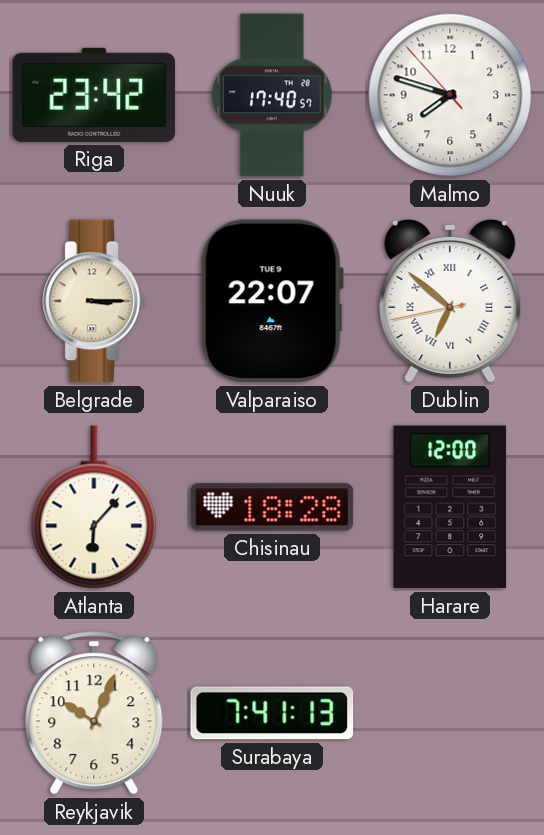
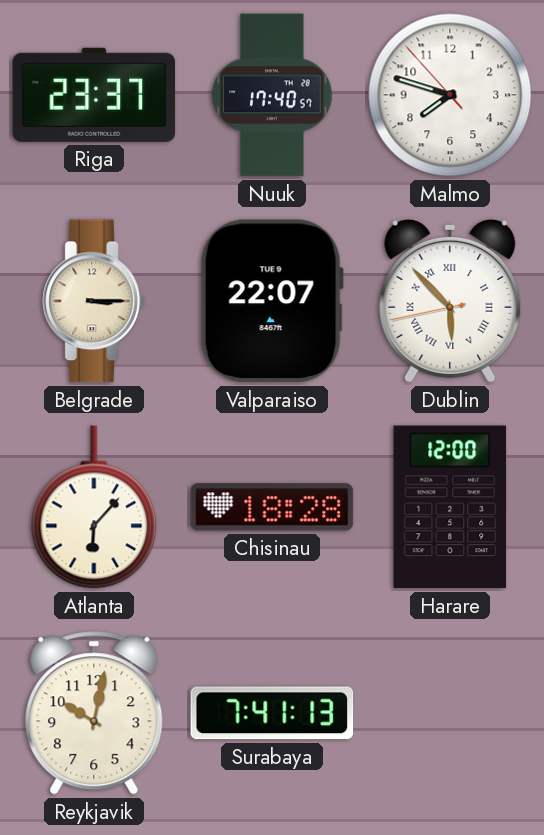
Riga: 23:42 -> 23:37
Dublin: 6:51 -> 5:52
Reykjavik: 10:04 -> 10:02
